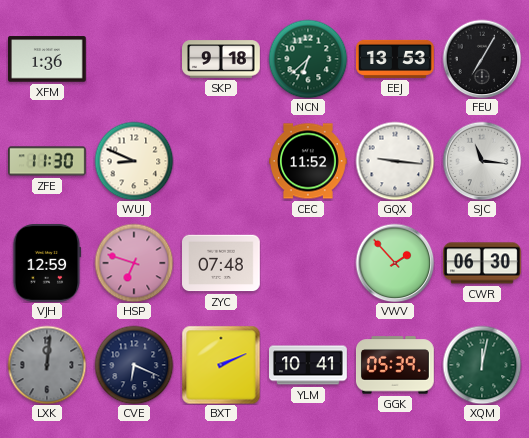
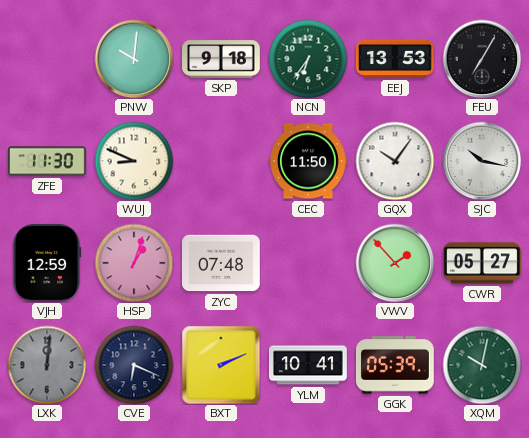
XFM: 1:36 -> none
PNW: none -> 10:01
NCN: 6:38 -> 6:36
CEC: 11:52 -> 11:50
GQX: 9:16 -> 10:06
SJC: 11:16 -> 10:17
HSP: 6:48 -> 1:03
CWR: 06:30 -> 05:27
XQM: 12:02 -> 10:02
